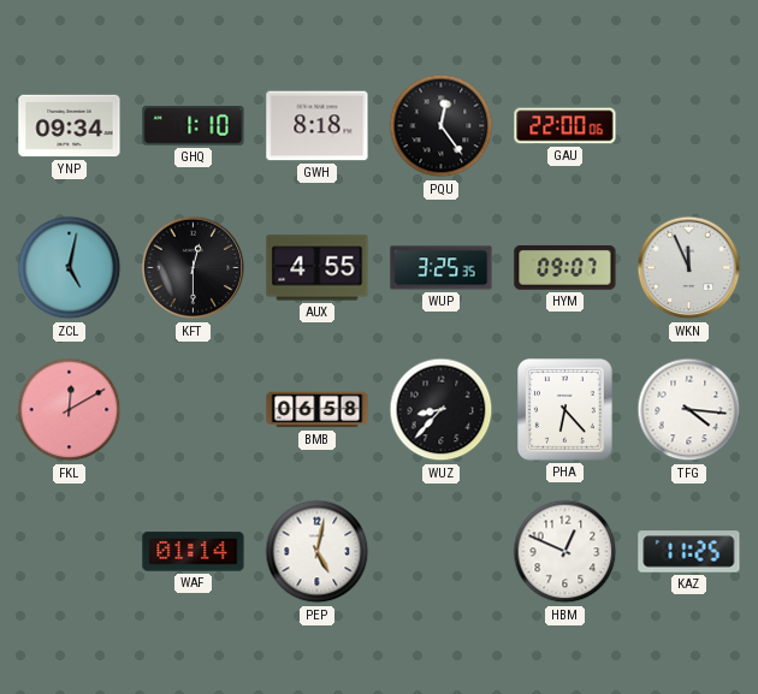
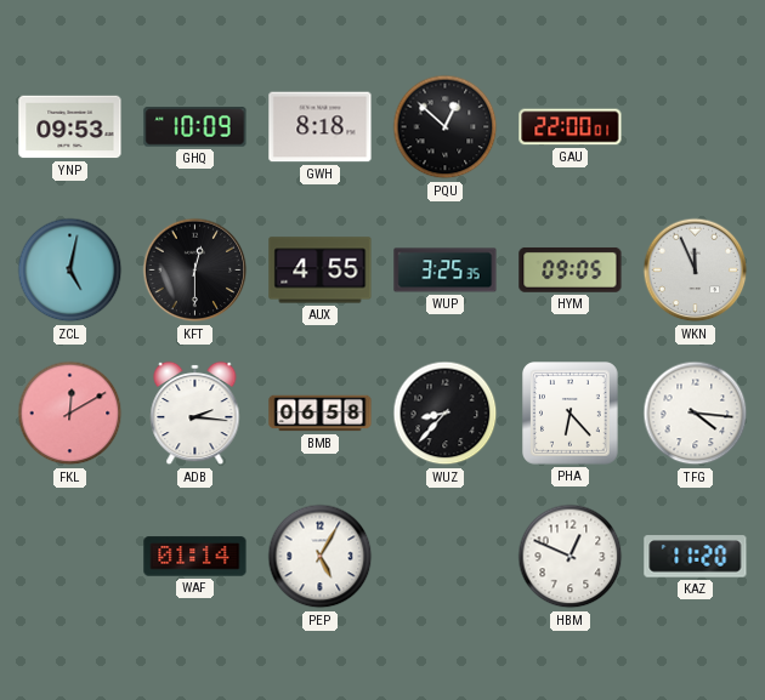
YNP: 09:34 -> 09:53
GHQ: 1:10 -> 10:09
PQU: 12:24 -> 12:52
GAU: 22:00:06 -> 22:00:01
HYM: 09:07 -> 09:05
ADB: none -> 2:16
PEP: 5:02 -> 5:05
KAZ: 11:25 -> 11:20
